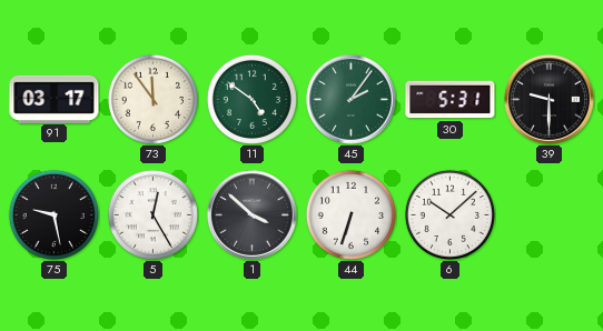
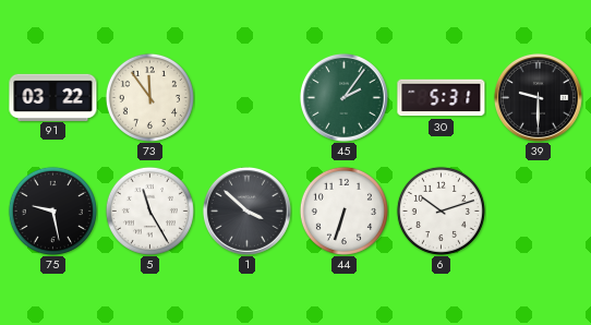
91: 03:17 -> 03:22
11: 4:51 -> none
5: 12:25 -> 11:25
6: 10:08 -> 10:12
